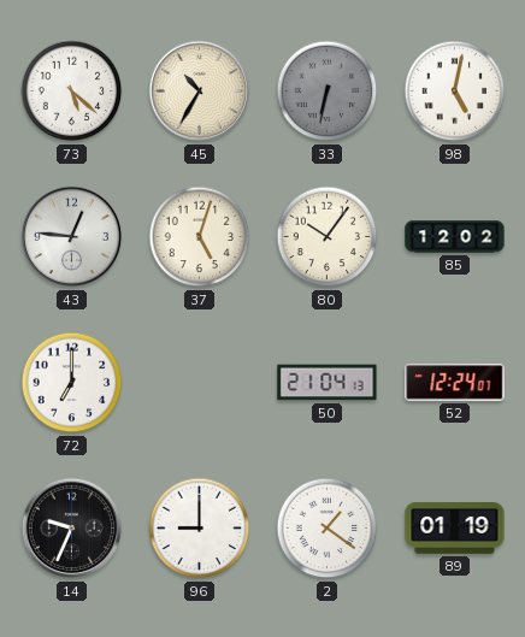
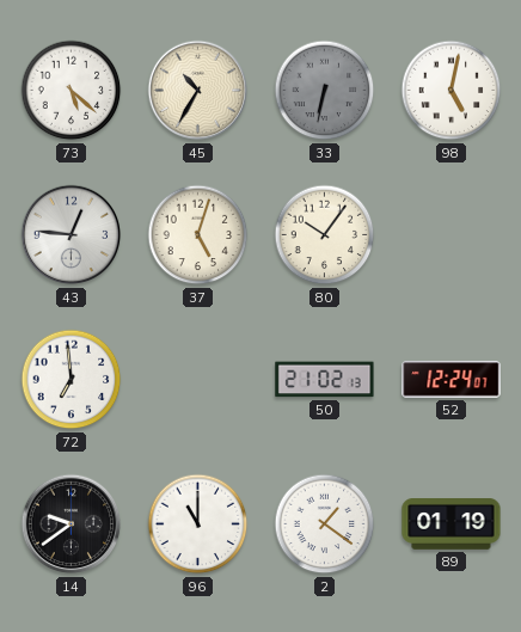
85: 12:02 -> none
72: 7:00 -> 6:59
50: 21:04 -> 21:02
14: 9:34 -> 9:39
96: 9:00 -> 11:00
